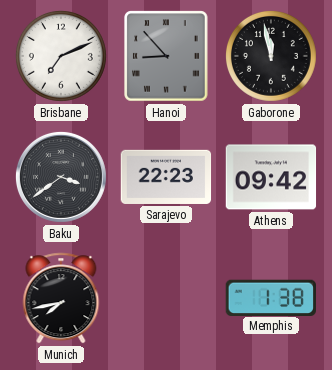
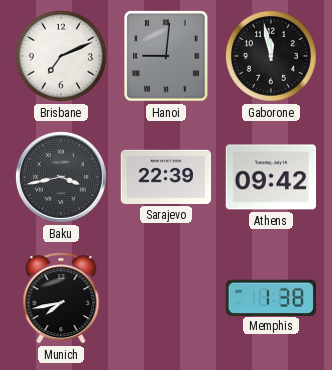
Hanoi: 8:53 -> 9:01
Baku: 3:39 -> 3:43
Sarajevo: 22:23 -> 22:39
